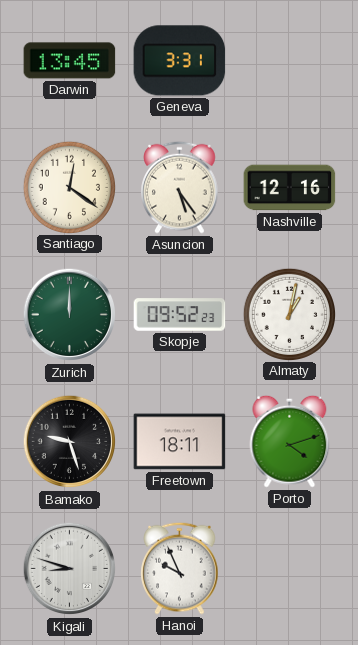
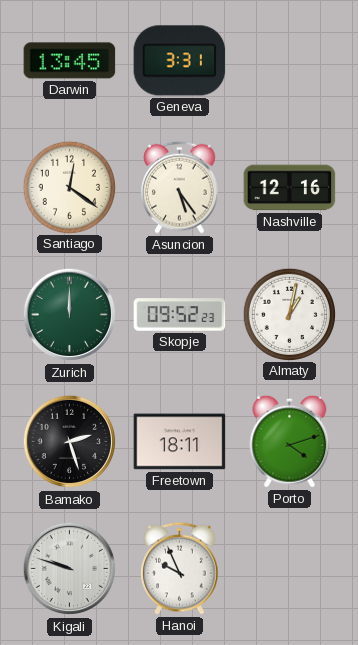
Bamako: 9:27 -> 2:27
Kigali: 8:48 -> 9:48
